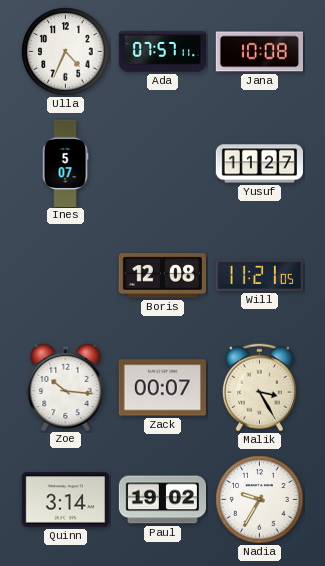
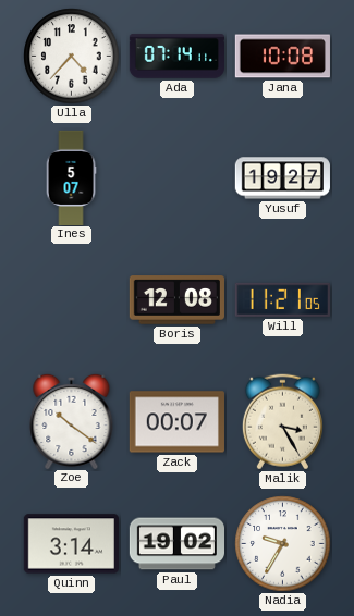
Ulla: 4:34 -> 4:37
Ada: 07:57 -> 07:14
Yusuf: 11:27 -> 19:27
Zoe: 10:16 -> 10:21
